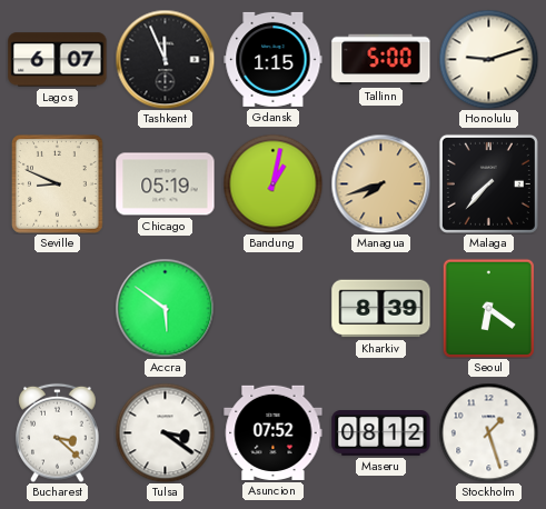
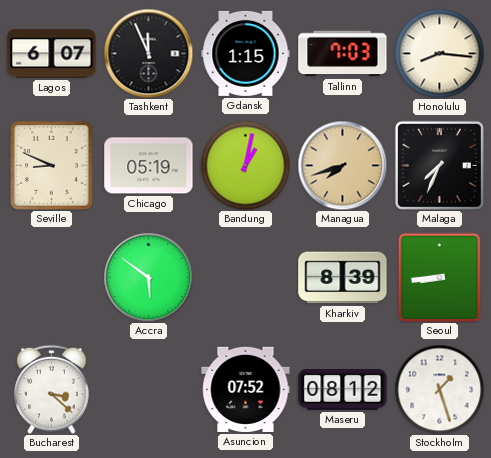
Tallinn: 5:00 -> 7:03
Honolulu: 9:12 -> 8:16
Malaga: 7:37 -> 7:34
Seoul: 6:21 -> 8:44
Tulsa: 3:21 -> none
